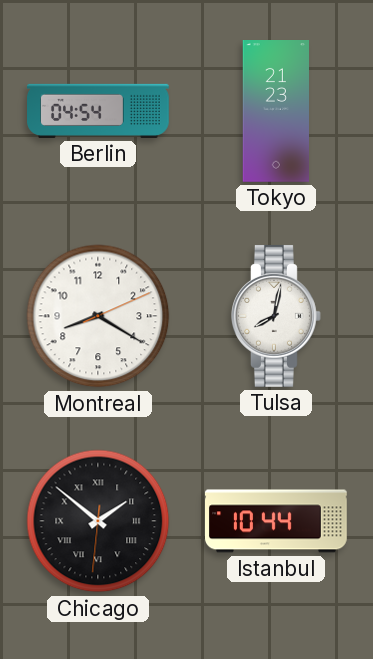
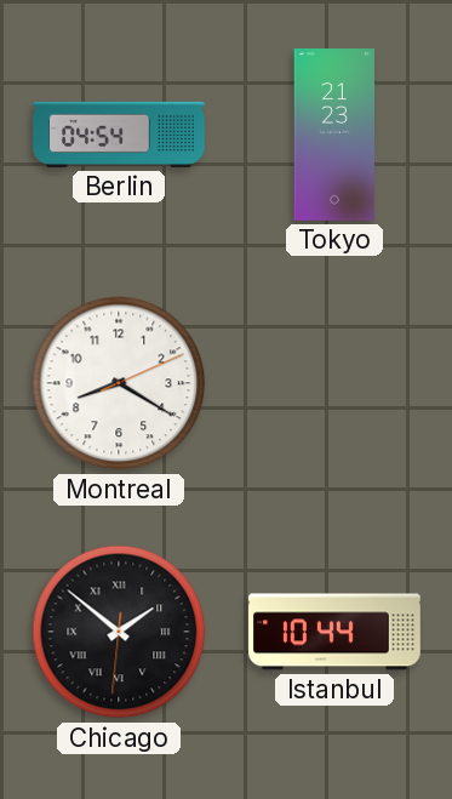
Tulsa: 8:02 -> none
